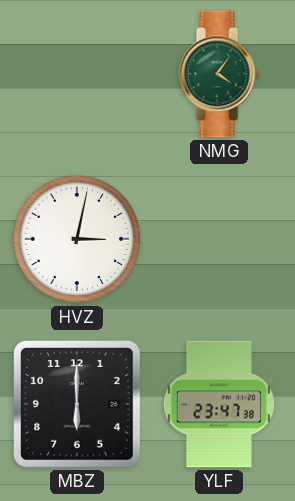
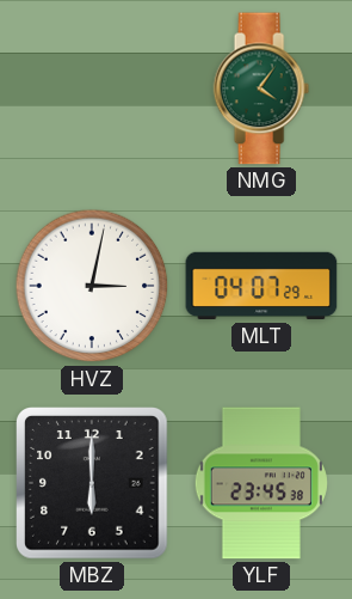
MLT: none -> 04:07
YLF: 23:47 -> 23:45
